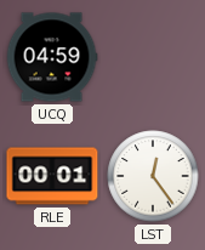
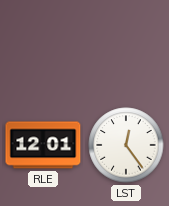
UCQ: 04:59 -> none
RLE: 00:01 -> 12:01
